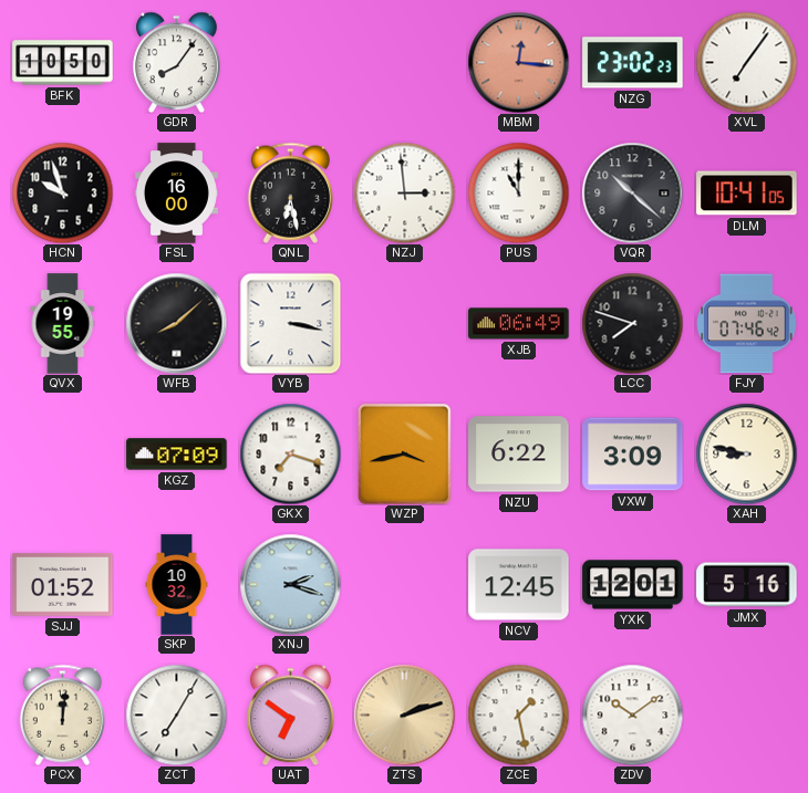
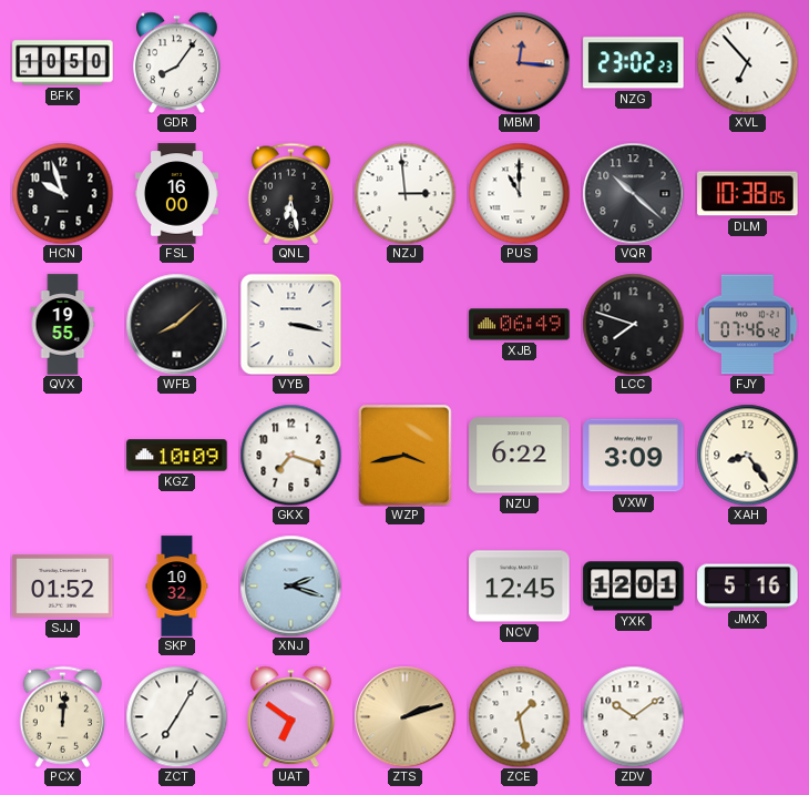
XVL: 7:06 -> 6:53
DLM: 10:41 -> 10:38
KGZ: 07:09 -> 10:09
XAH: 8:47 -> 8:24
